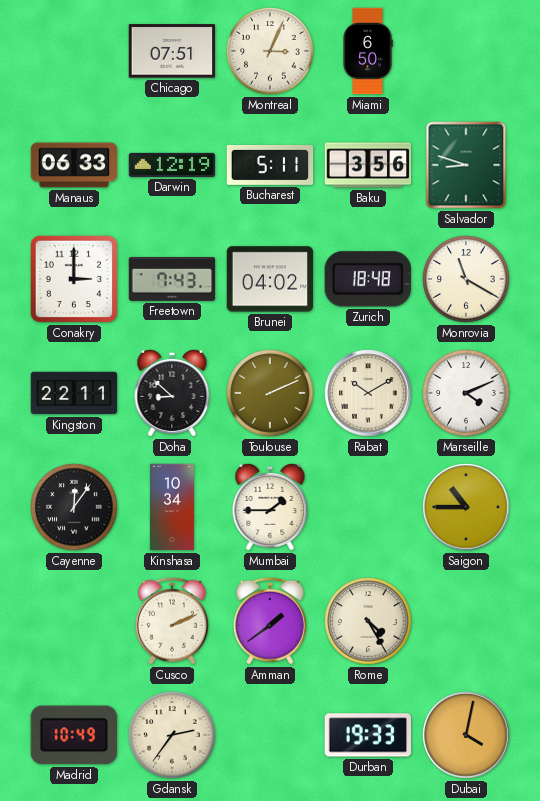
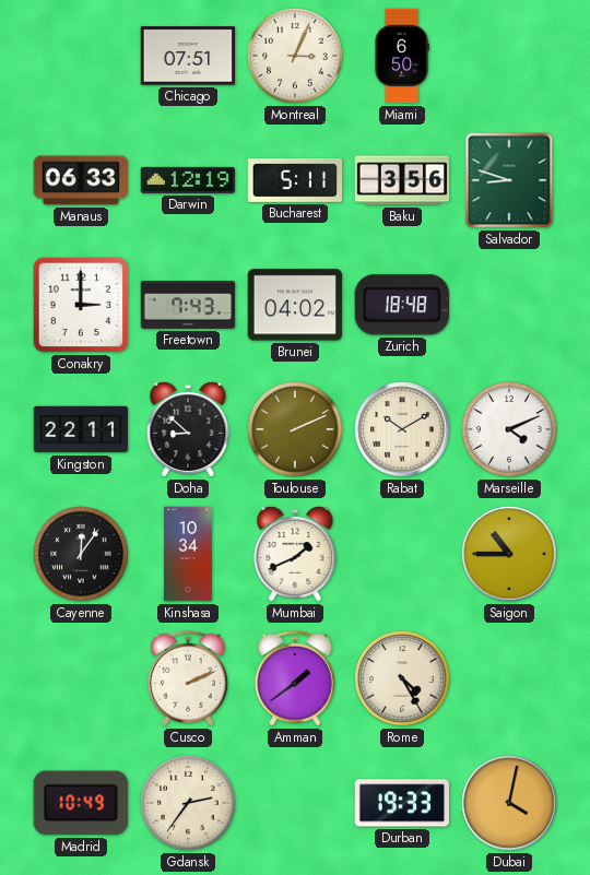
Monrovia: 11:20 -> none
Mumbai: 1:45 -> 1:41
